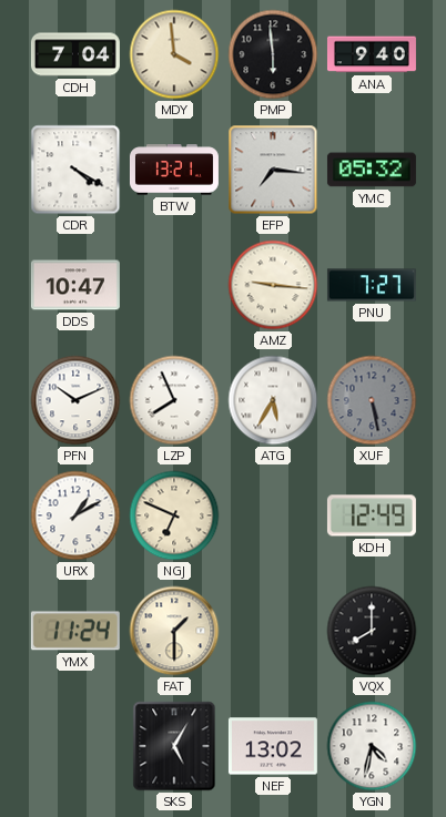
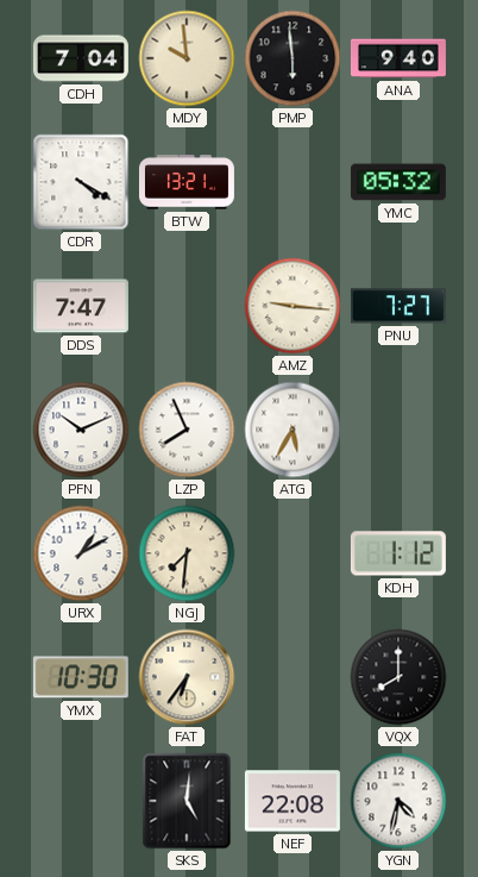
MDY: 3:59 -> 9:59
EFP: 7:16 -> none
DDS: 10:47 -> 7:47
XUF: 5:28 -> none
NGJ: 6:49 -> 7:31
KDH: 12:49 -> 1:12
YMX: 11:24 -> 10:30
FAT: 1:30 -> 6:36
SKS: 5:05 -> 5:01
NEF: 13:02 -> 22:08
